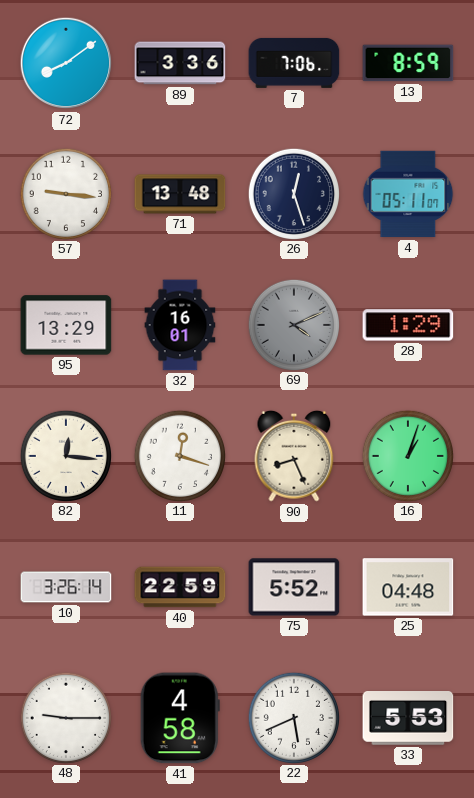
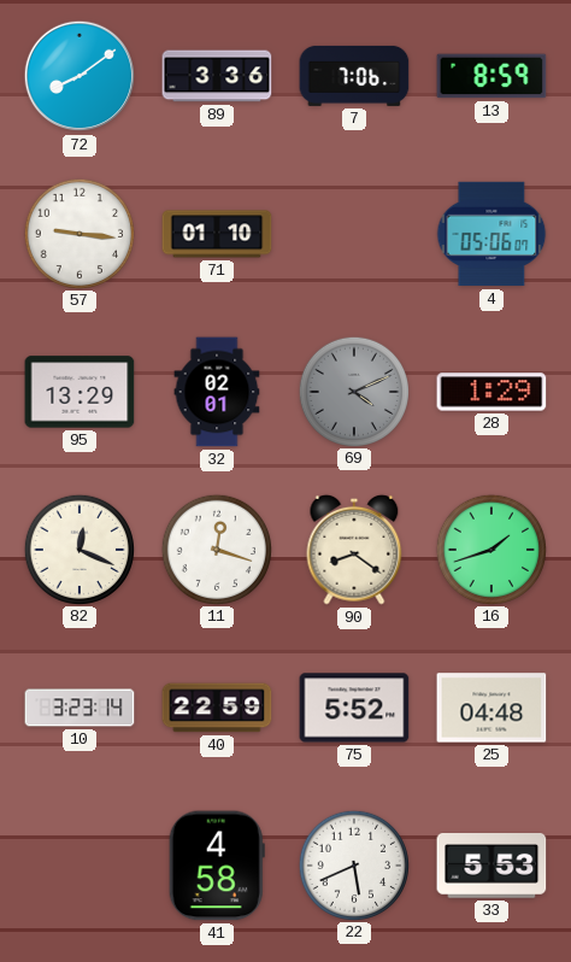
71: 13:48 -> 01:10
26: 12:27 -> none
4: 05:11 -> 05:06
32: 16:01 -> 02:01
82: 12:16 -> 12:19
90: 8:26 -> 8:21
16: 1:03 -> 1:42
10: 3:26 -> 3:23
48: 9:15 -> none
